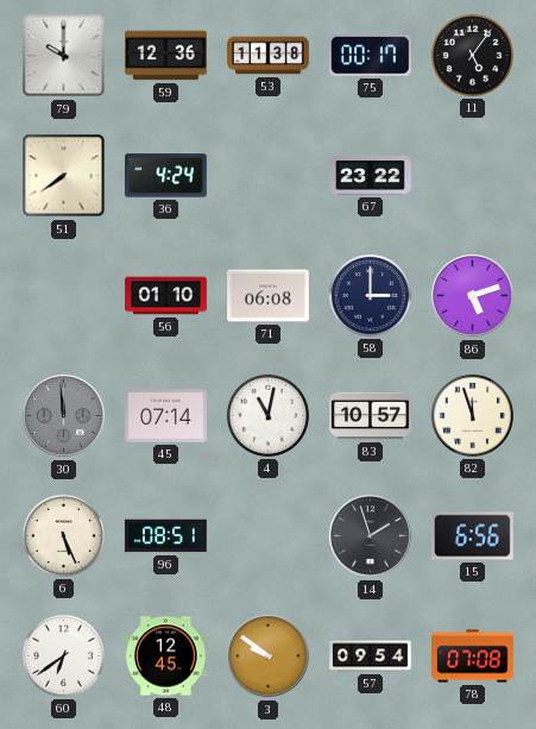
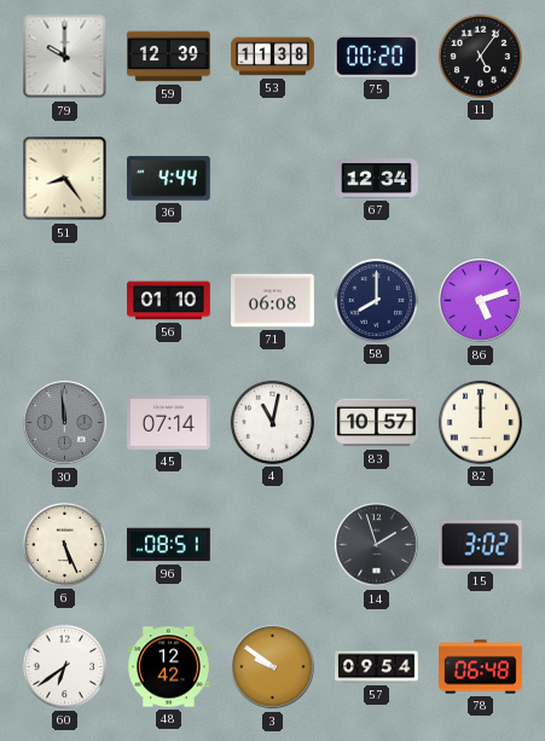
59: 12:36 -> 12:39
75: 00:17 -> 00:20
51: 7:39 -> 8:24
36: 4:24 -> 4:44
67: 23:22 -> 12:34
58: 3:00 -> 8:00
82: 11:57 -> 12:00
15: 6:56 -> 3:02
48: 12:45 -> 12:42
78: 07:08 -> 06:48
